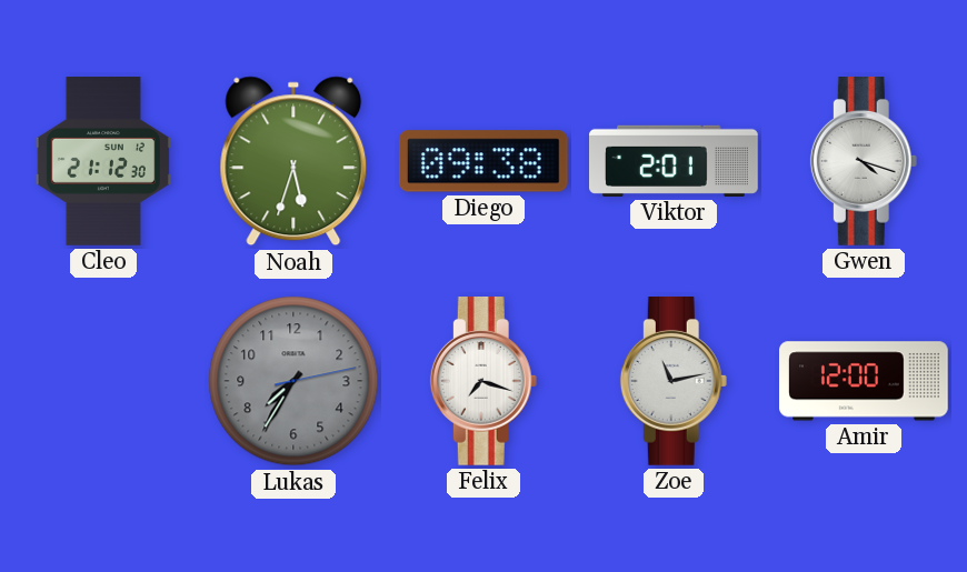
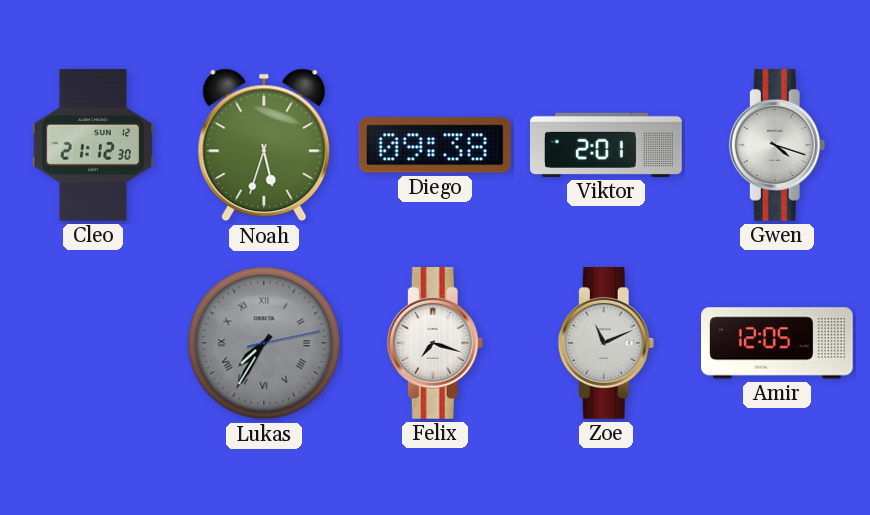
Lukas numerals: Arabic -> Roman
Zoe: 11:13 -> 11:11
Amir: 12:00 -> 12:05
